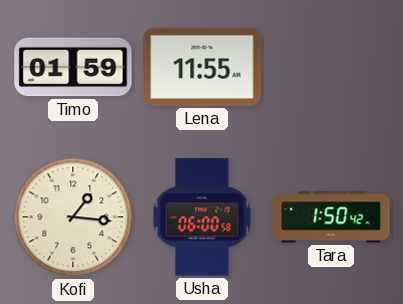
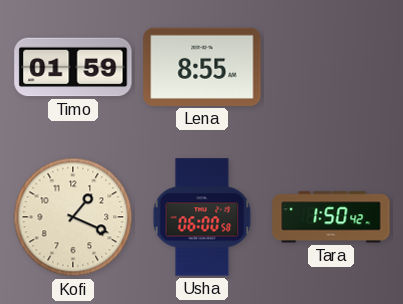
Lena: 11:55 -> 8:55
Kofi: 1:16 -> 1:19
